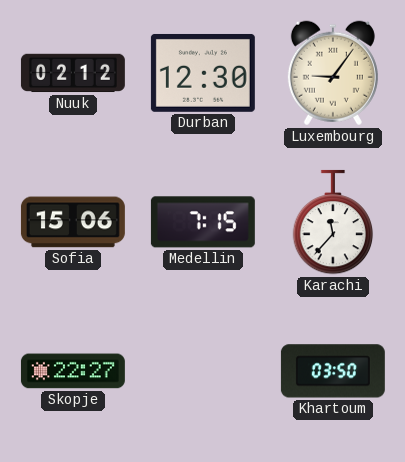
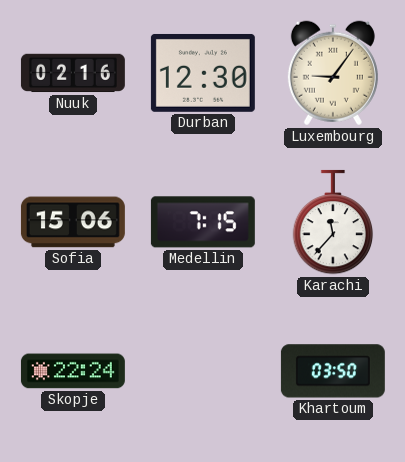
Nuuk: 02:12 -> 02:16
Skopje: 22:27 -> 22:24
